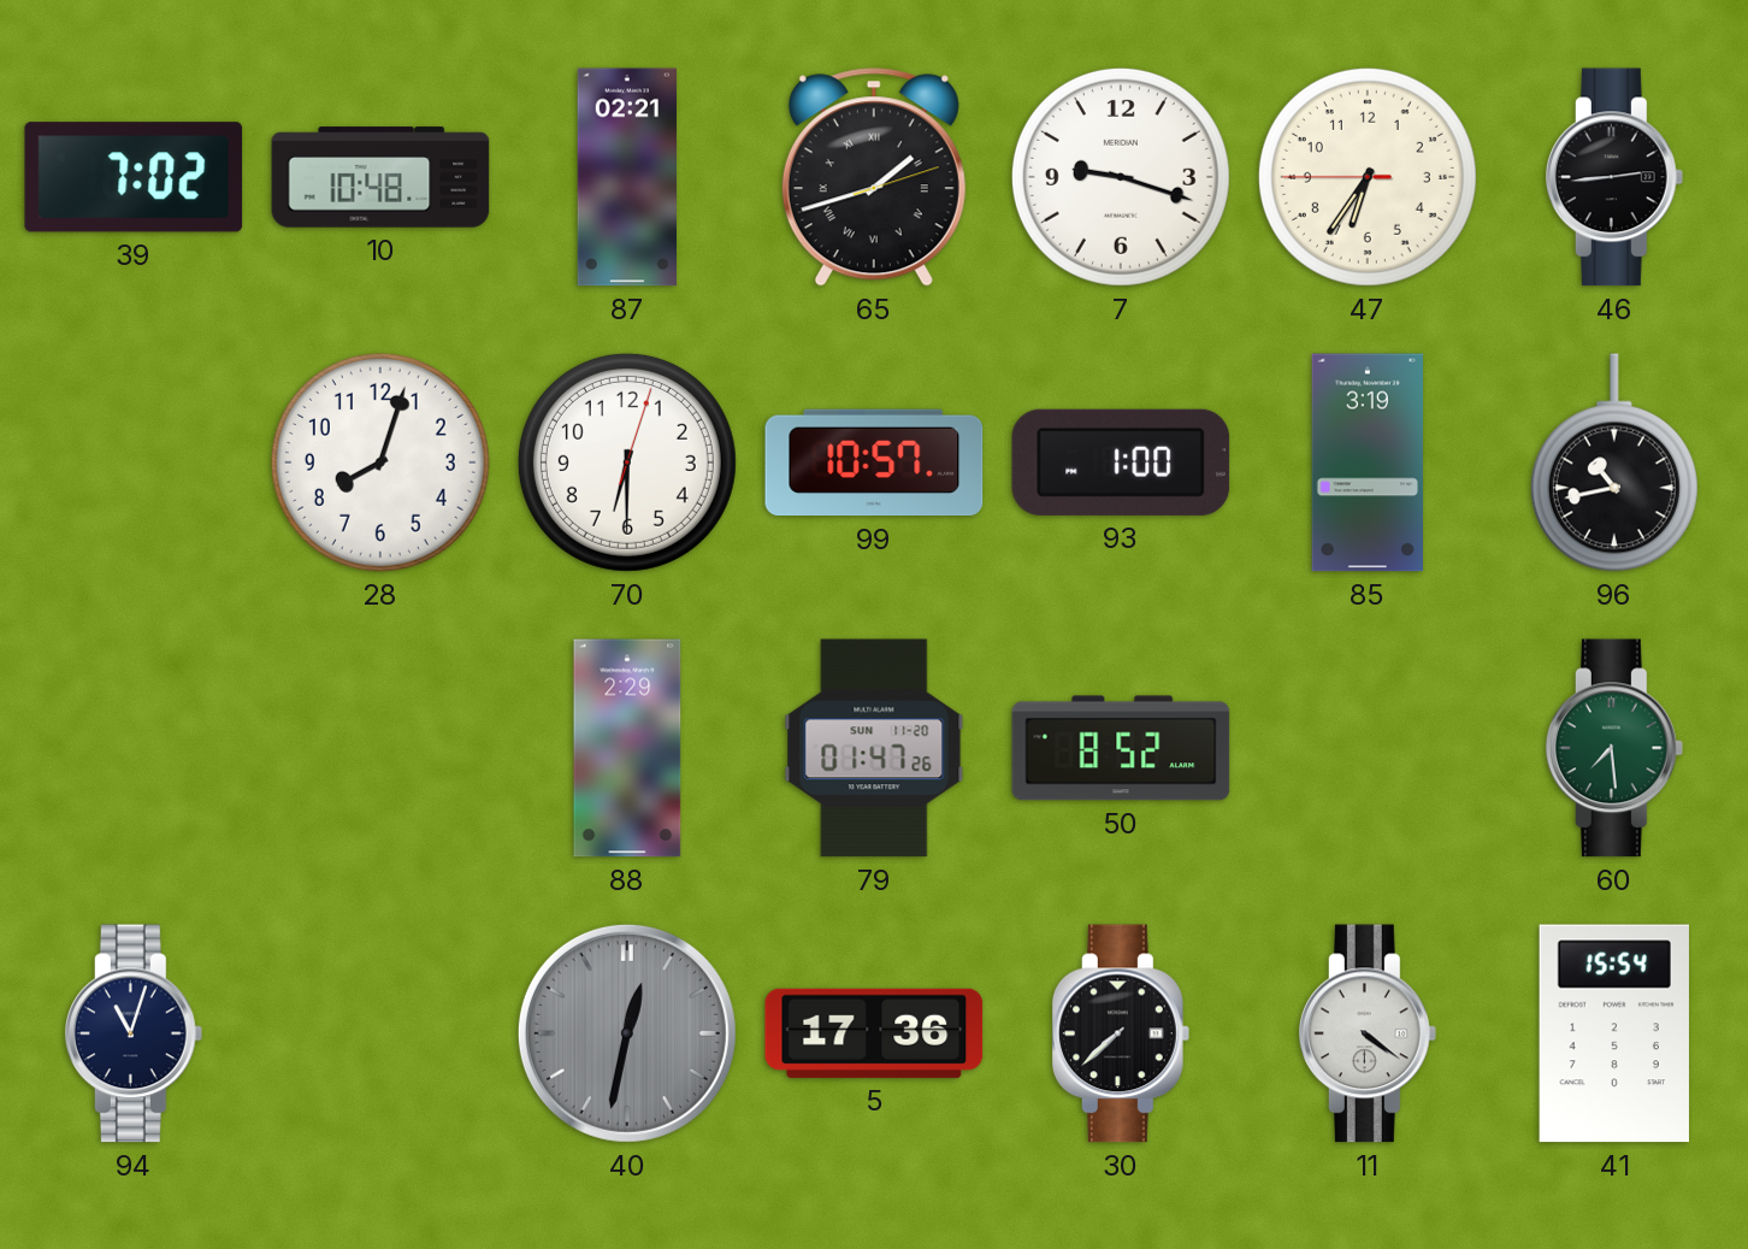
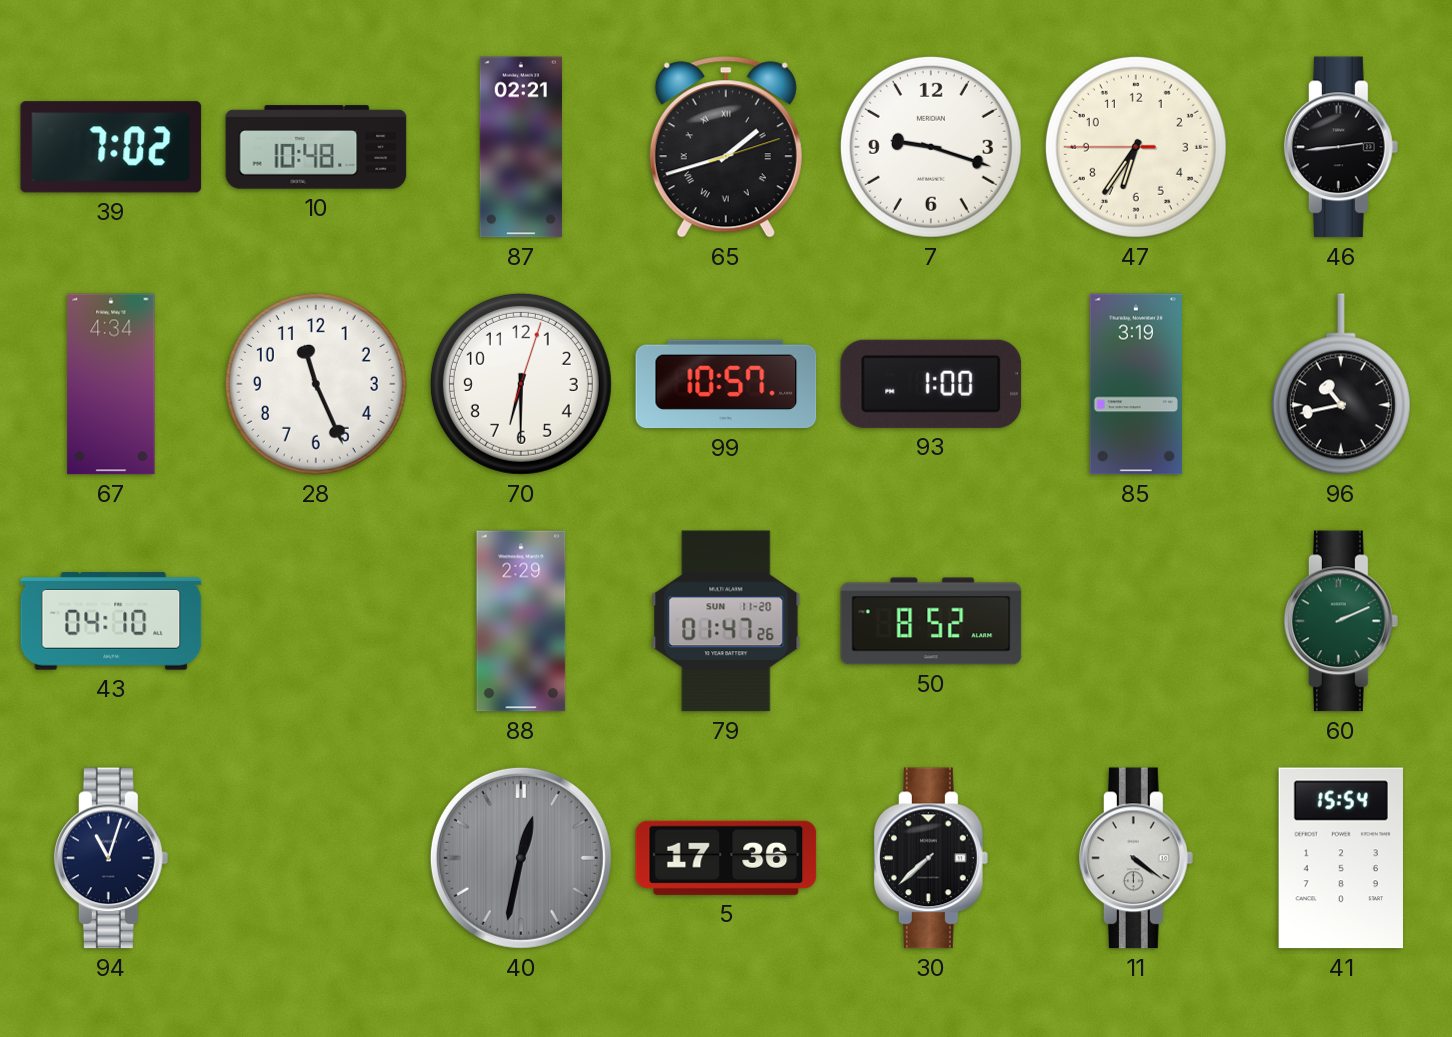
67: none -> 4:34
28: 8:03 -> 11:26
43: none -> 04:10
60: 7:29 -> 2:11
